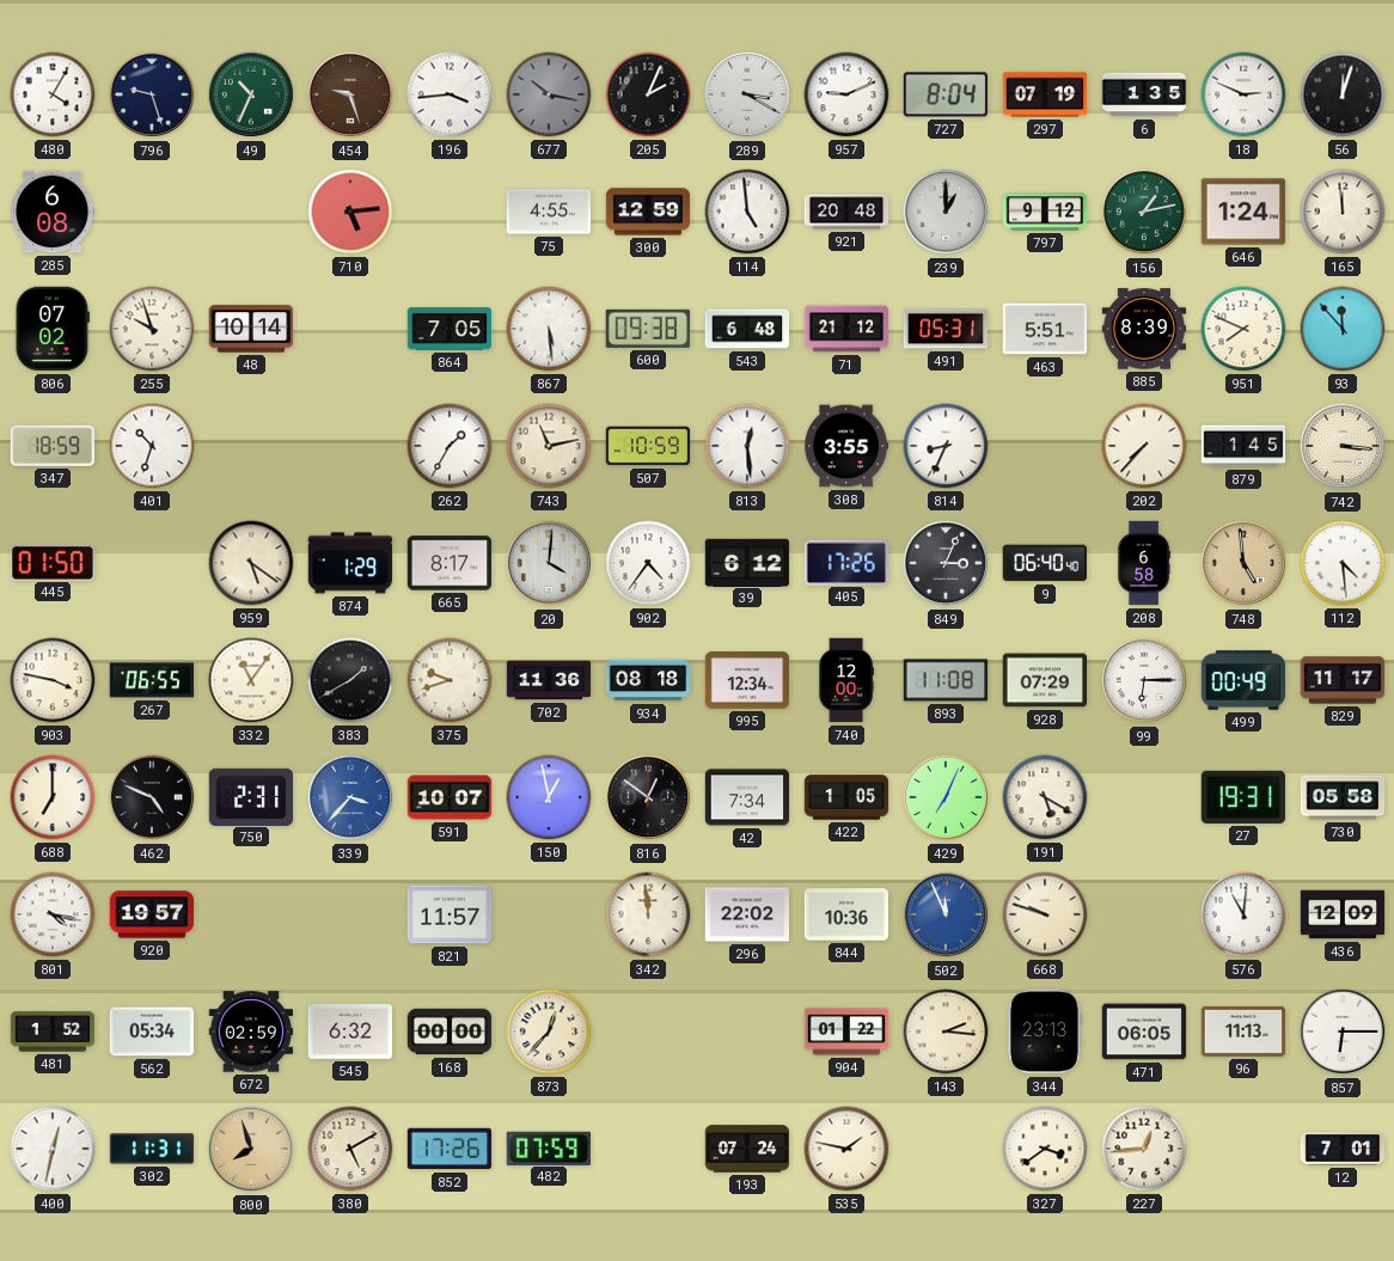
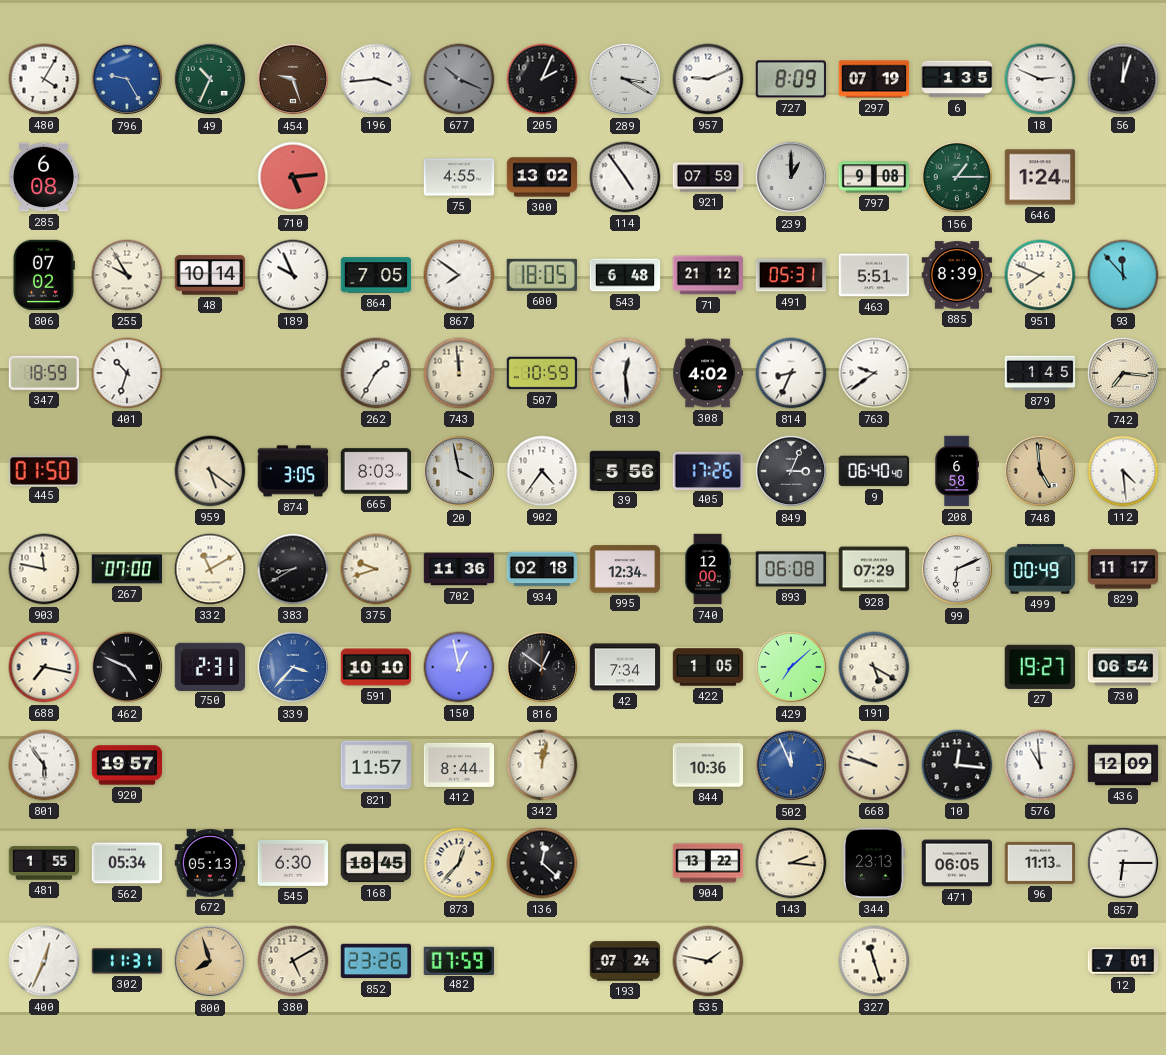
796: 9:27 -> 9:25
796 dial: navy -> blue
677: 10:17 -> 10:19
727: 8:04 -> 8:09
300: 12:59 -> 13:02
114: 4:59 -> 4:54
921: 20:48 -> 07:59
797: 9:12 -> 9:08
156: 1:13 -> 1:15
165: 11:59 -> none
255: 9:57 -> 9:55
189: none -> 9:56
867: 5:29 -> 7:51
600: 09:38 -> 18:05
743: 11:13 -> 11:59
308: 3:55 -> 4:02
763: none -> 9:39
202: 7:37 -> none
742: 3:16 -> 7:16
874: 1:29 -> 3:05
665: 8:17 -> 8:03
20: 4:01 -> 3:58
39: 6:12 -> 5:56
903: 3:47 -> 11:47
267: 06:55 -> 07:00
332: 11:06 -> 11:10
383: 1:40 -> 8:40
934: 08:18 -> 02:18
893: 11:08 -> 06:08
99: 6:15 -> 6:11
688: 7:00 -> 7:17
591: 10:07 -> 10:10
429: 7:04 -> 7:08
27: 19:31 -> 19:27
730: 05:58 -> 06:54
801: 4:17 -> 5:54
412: none -> 8:44
342: 11:59 -> 12:02
296: 22:02 -> none
10: none -> 12:16
576: 11:01 -> 10:59
481: 1:52 -> 1:55
672: 02:59 -> 05:13
545: 6:32 -> 6:30
168: 00:00 -> 18:45
136: none -> 12:22
904: 01:22 -> 13:22
400: 12:32 -> 12:34
852: 17:26 -> 23:26
327: 3:39 -> 11:27
227: 12:44 -> none
